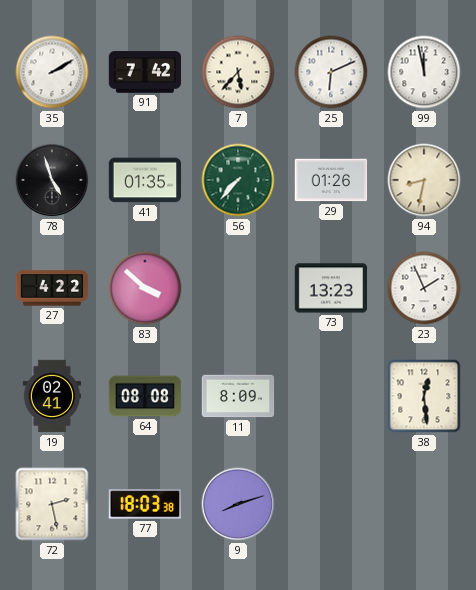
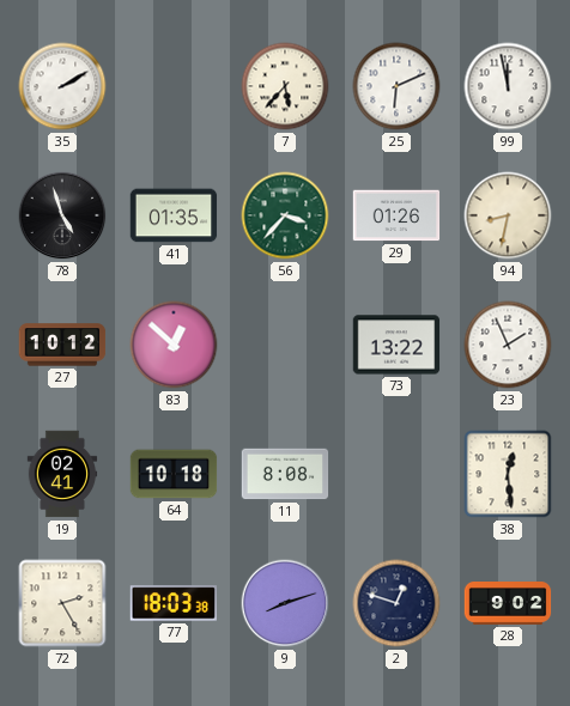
91: 7:42 -> none
56: 7:37 -> 3:37
27: 4:22 -> 10:12
83: 3:52 -> 12:52
73: 13:23 -> 13:22
64: 08:08 -> 10:18
11: 8:09 -> 8:08
72: 2:28 -> 2:25
2: none -> 12:48
28: none -> 9:02
